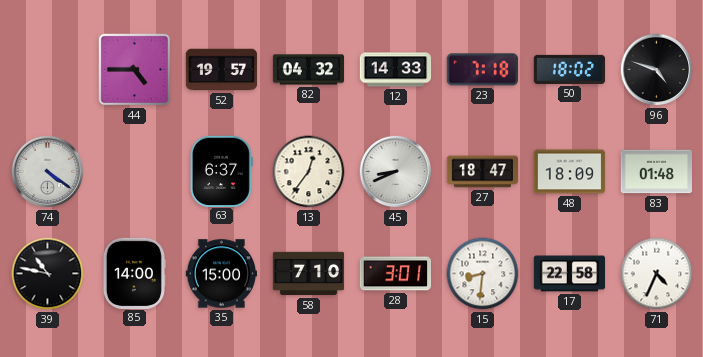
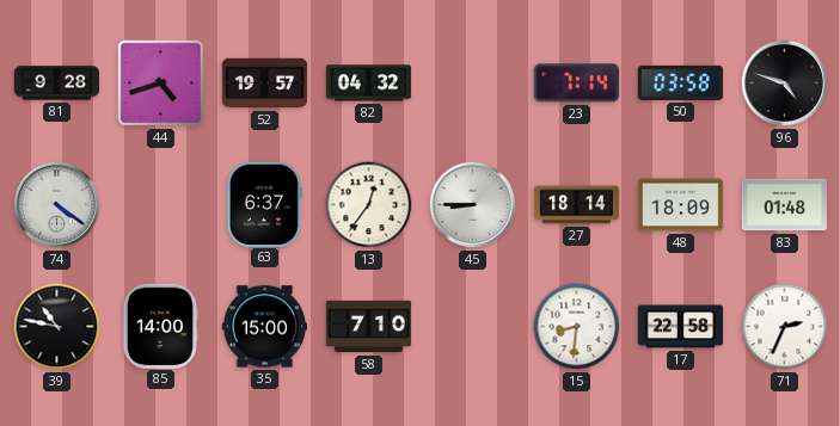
81: none -> 9:28
44: 4:45 -> 4:42
12: 14:33 -> none
23: 7:18 -> 7:14
50: 18:02 -> 03:58
45: 8:41 -> 8:45
27: 18:47 -> 18:14
28: 3:01 -> none
71: 4:34 -> 2:34
